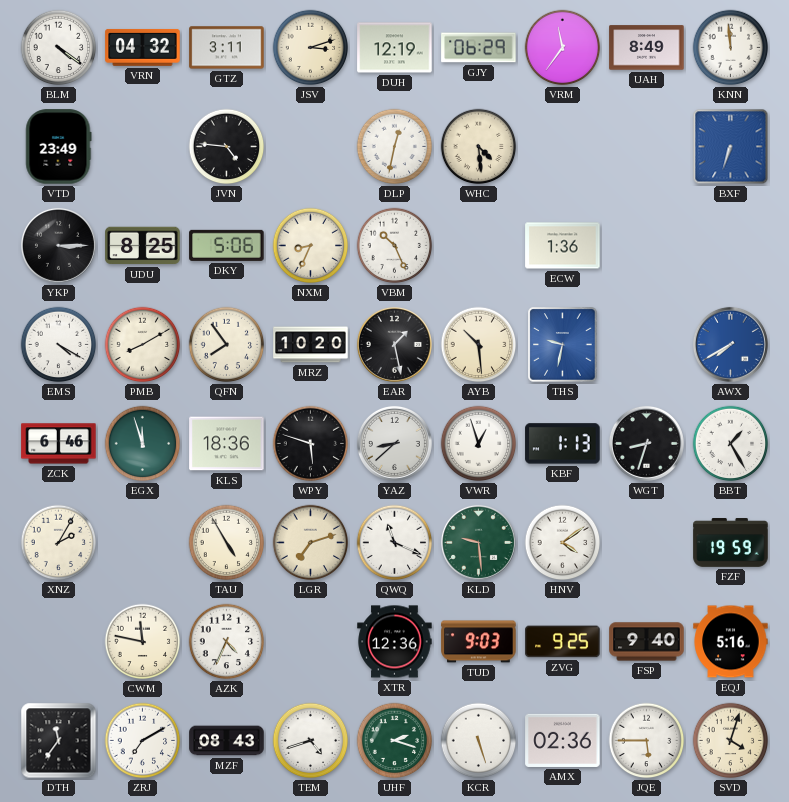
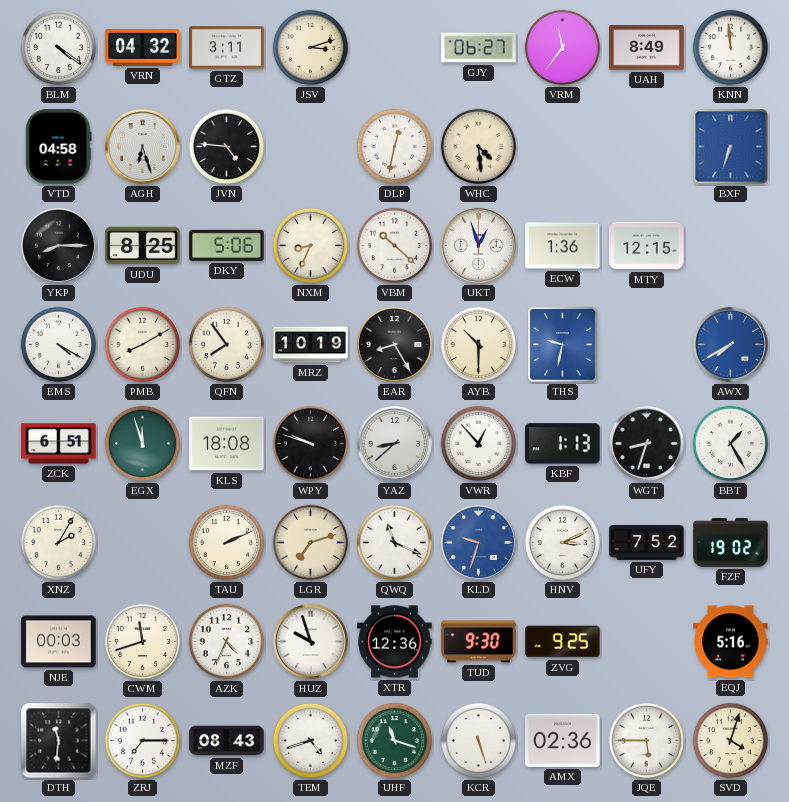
DUH: 12:19 -> none
GJY: 06:29 -> 06:27
VTD: 23:49 -> 04:58
AGH: none -> 6:27
YKP: 3:15 -> 8:15
VBM: 10:26 -> 10:22
UKT: none -> 12:57
MTY: none -> 12:15
MRZ: 10:20 -> 10:19
EAR: 1:28 -> 8:25
AYB: 10:29 -> 10:30
ZCK: 6:46 -> 6:51
KLS: 18:36 -> 18:08
WPY: 5:48 -> 9:48
VWR: 12:57 -> 12:53
TAU: 4:55 -> 2:11
KLD: 9:29 -> 9:33
KLD dial: green -> blue
HNV: 4:09 -> 3:11
UFY: none -> 7:52
FZF: 19:59 -> 19:02
NJE: none -> 00:03
CWM: 11:47 -> 11:42
HUZ: none -> 9:57
TUD: 9:03 -> 9:30
FSP: 9:40 -> none
DTH: 11:36 -> 11:31
ZRJ: 7:10 -> 7:15
UHF: 2:18 -> 11:18
